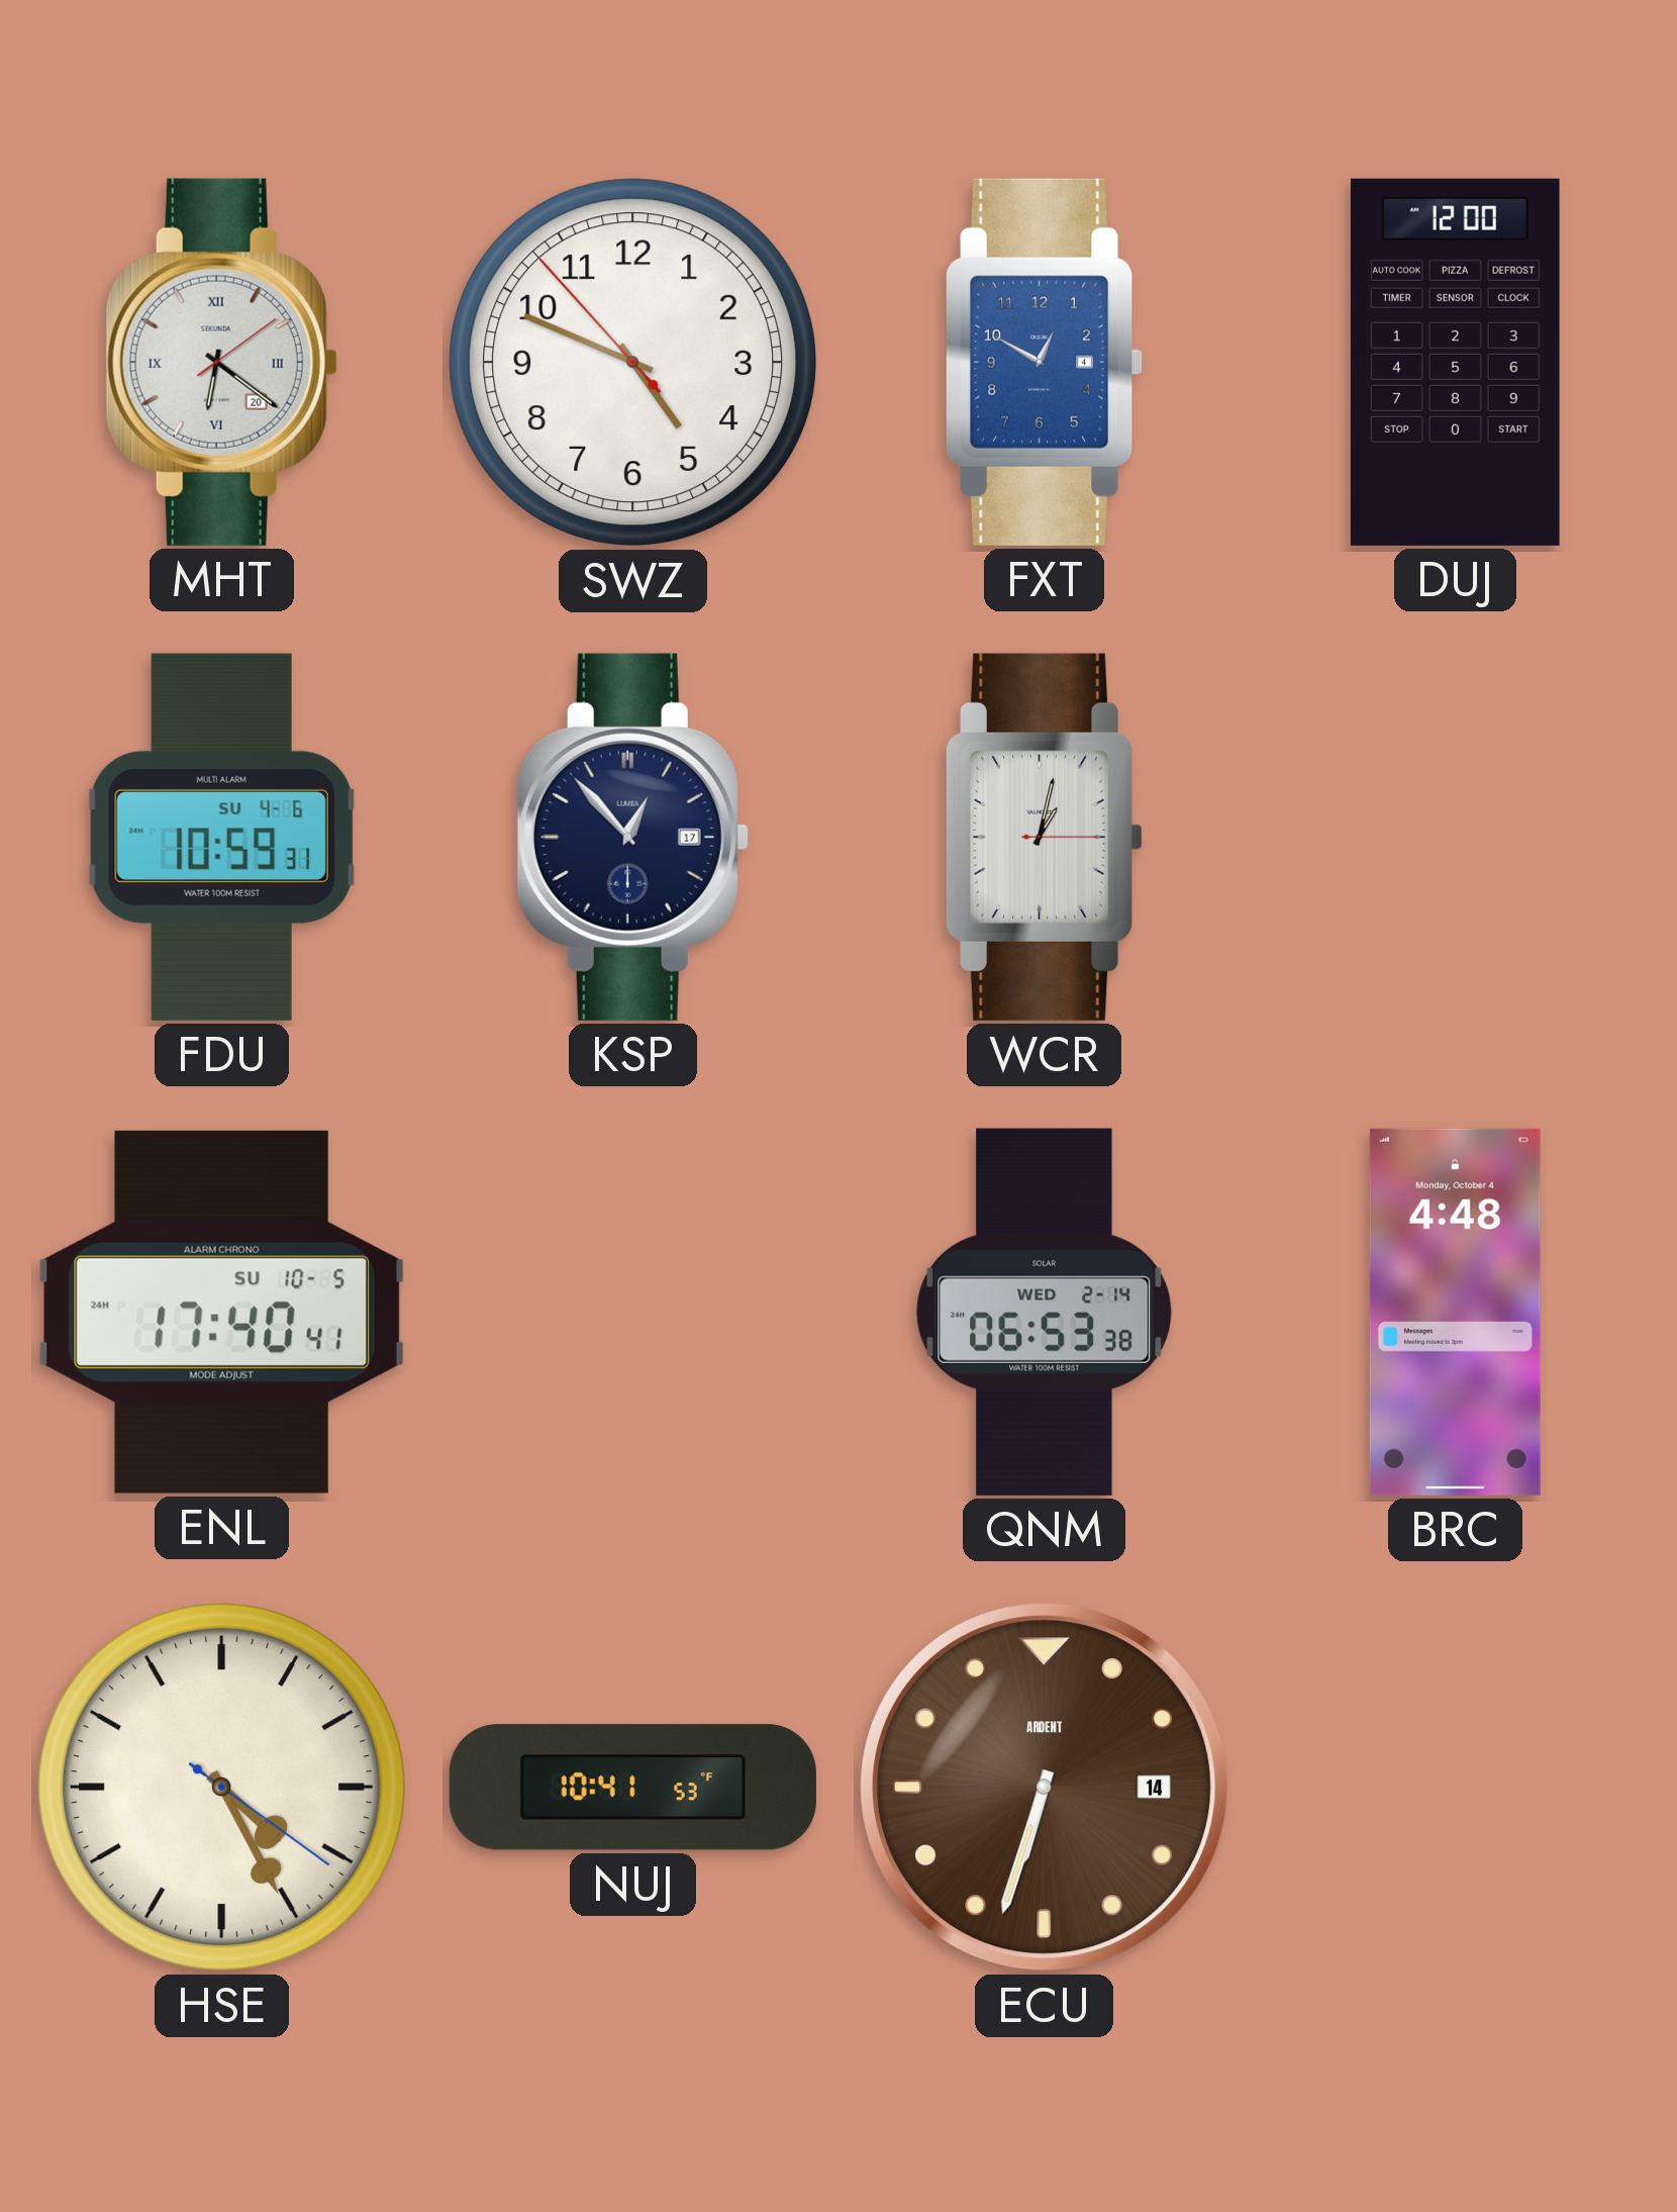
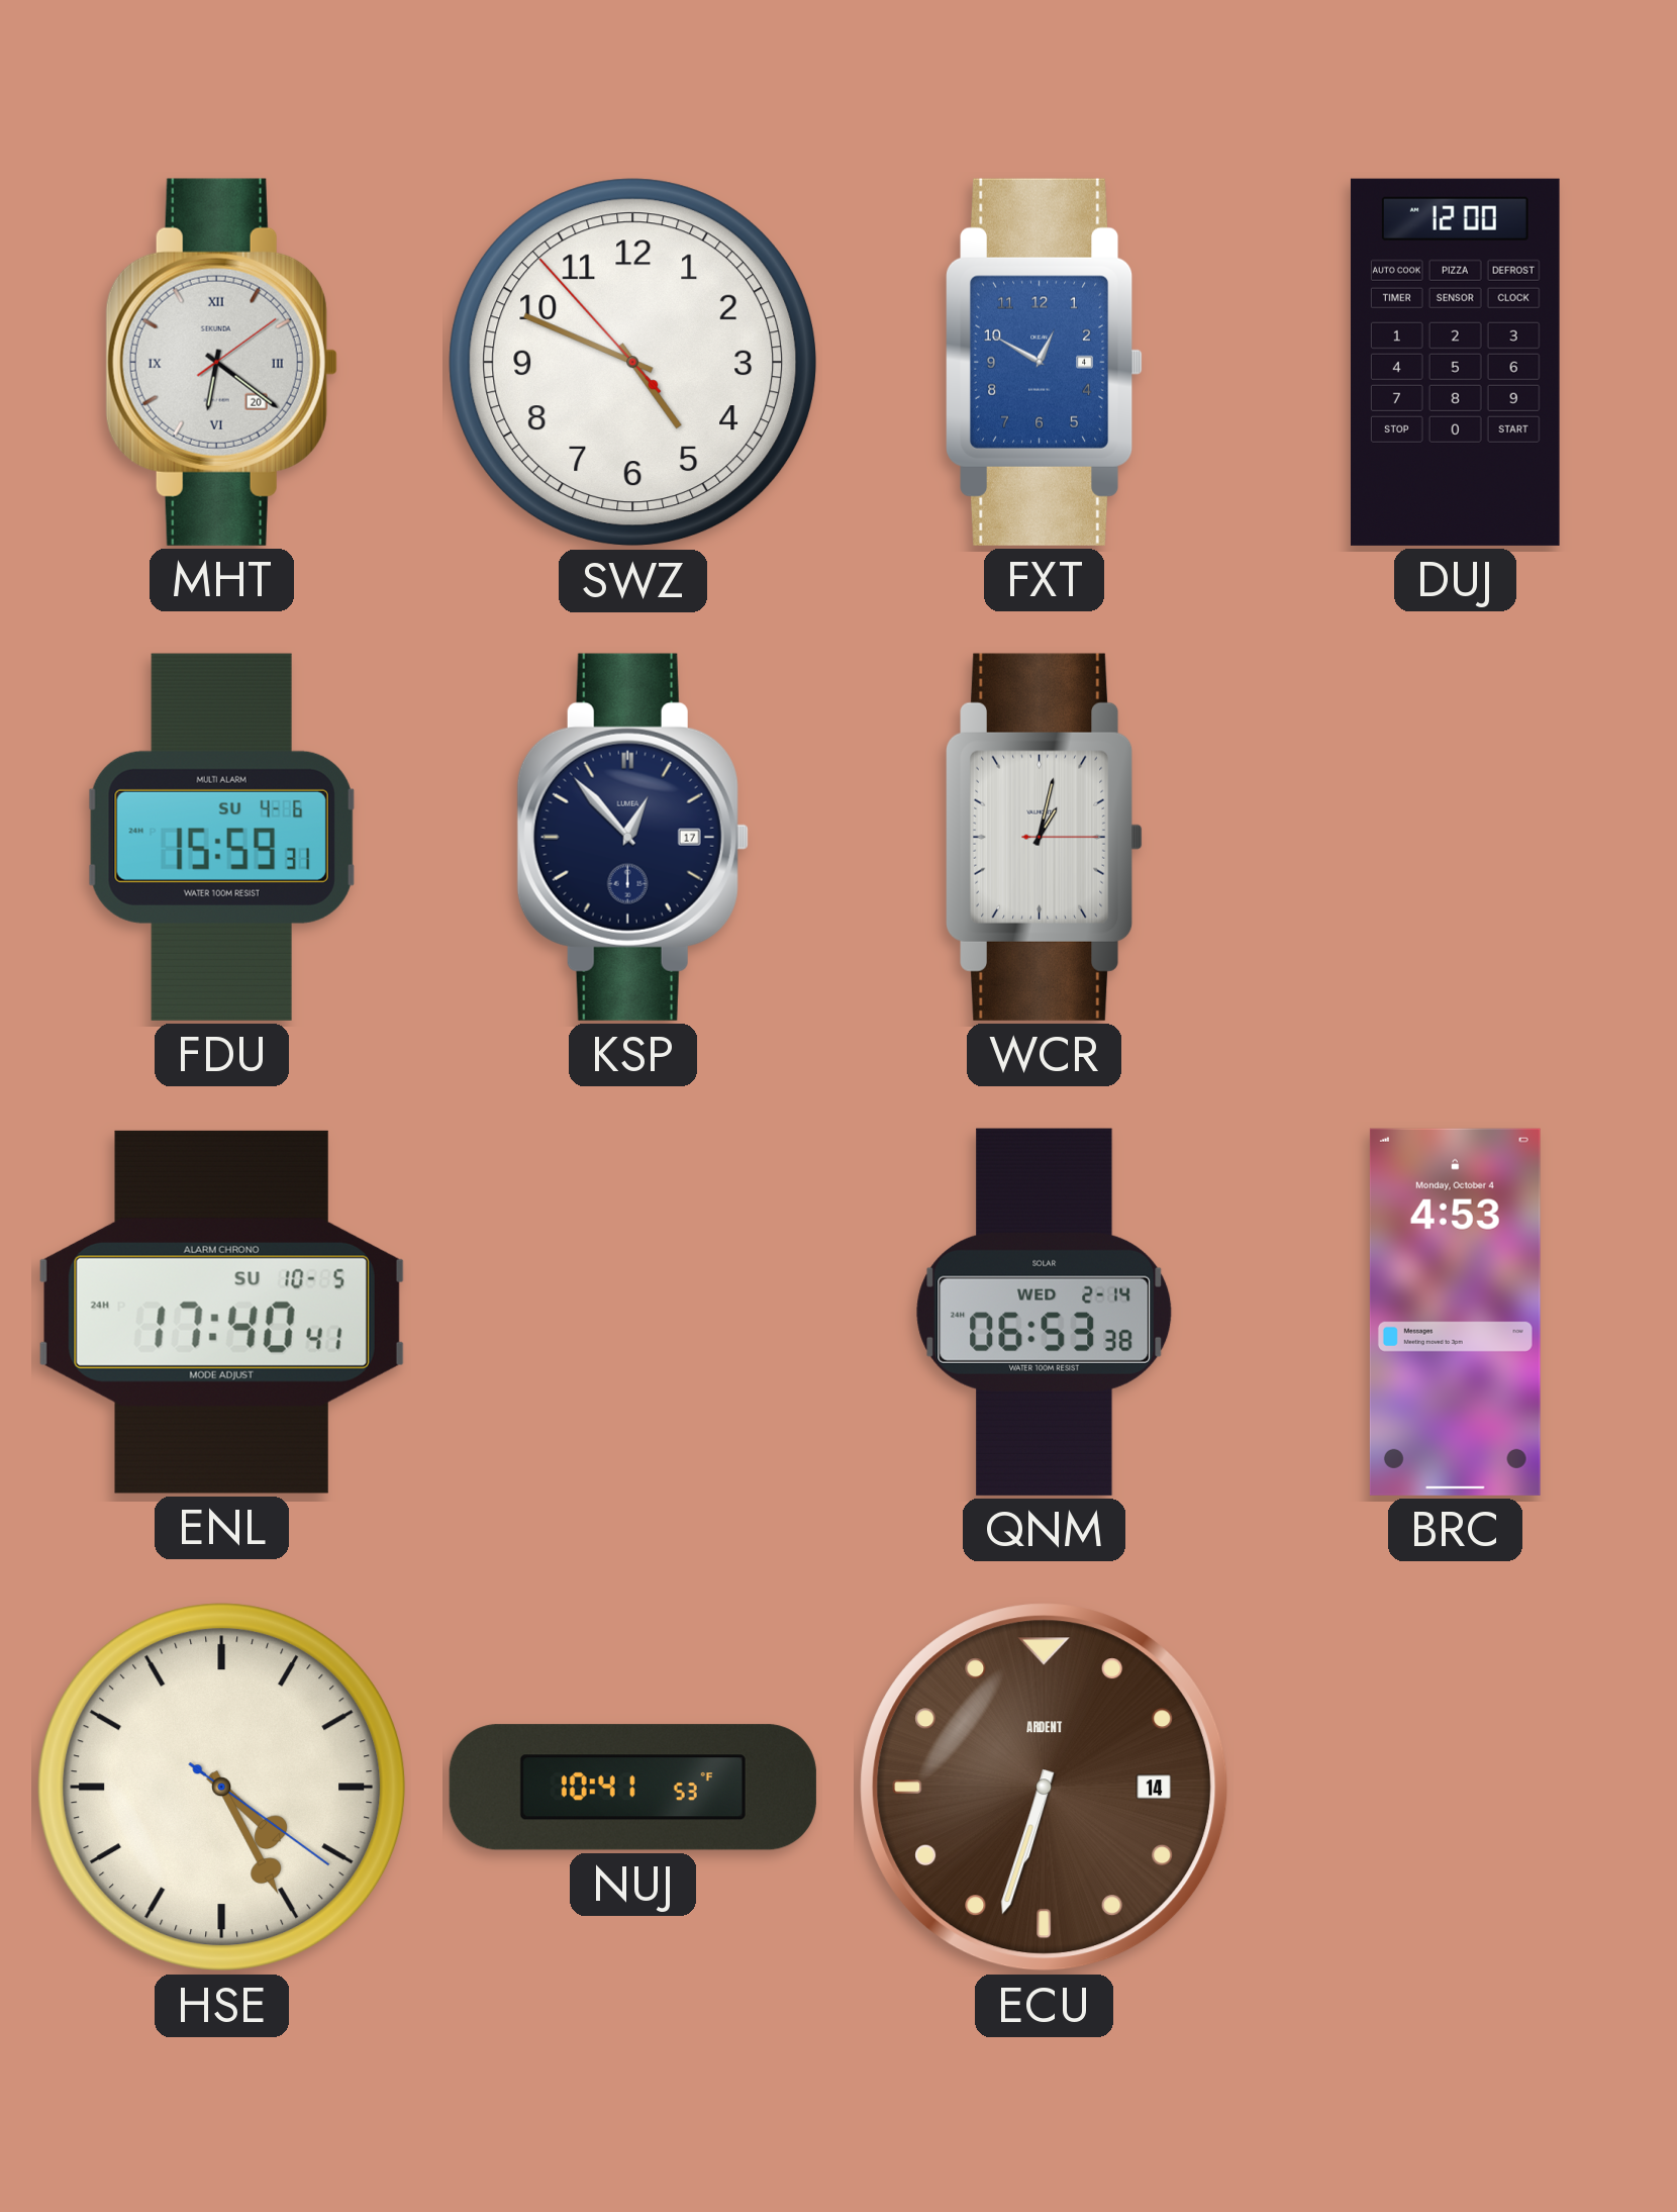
FDU: 10:59 -> 15:59
BRC: 4:48 -> 4:53
